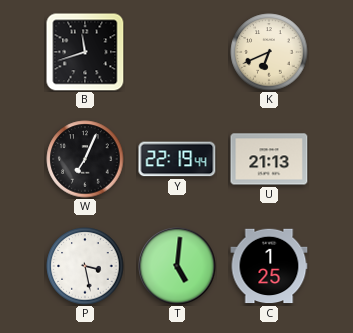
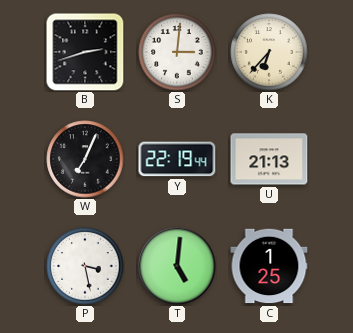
B: 11:42 -> 2:42
S: none -> 3:01
K: 6:41 -> 6:37
